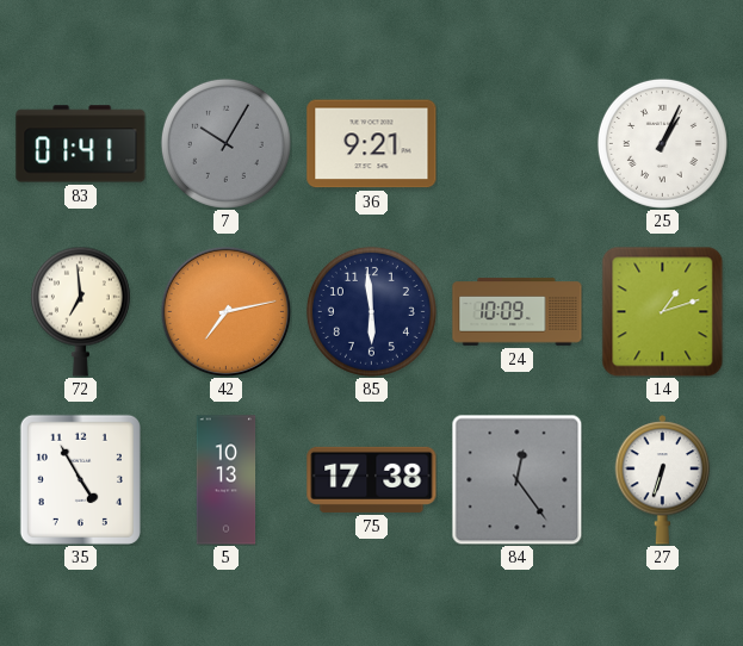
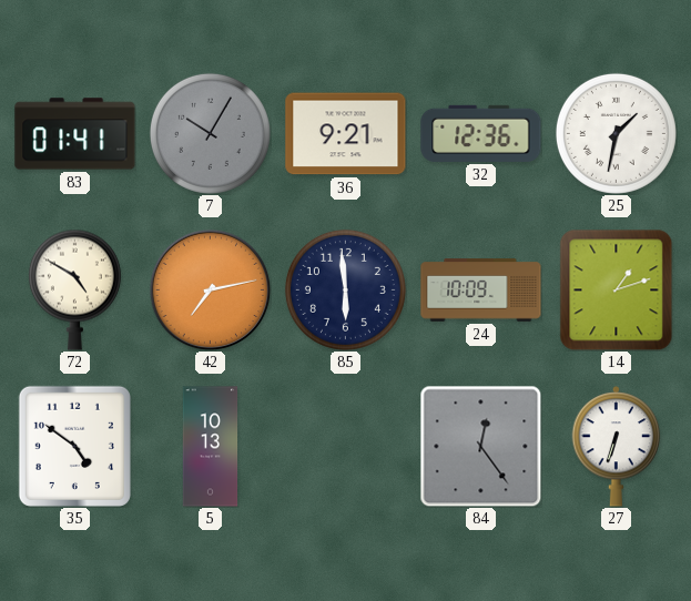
32: none -> 12:36
25: 1:04 -> 1:32
72: 6:59 -> 4:50
35: 4:55 -> 4:51
75: 17:38 -> none
